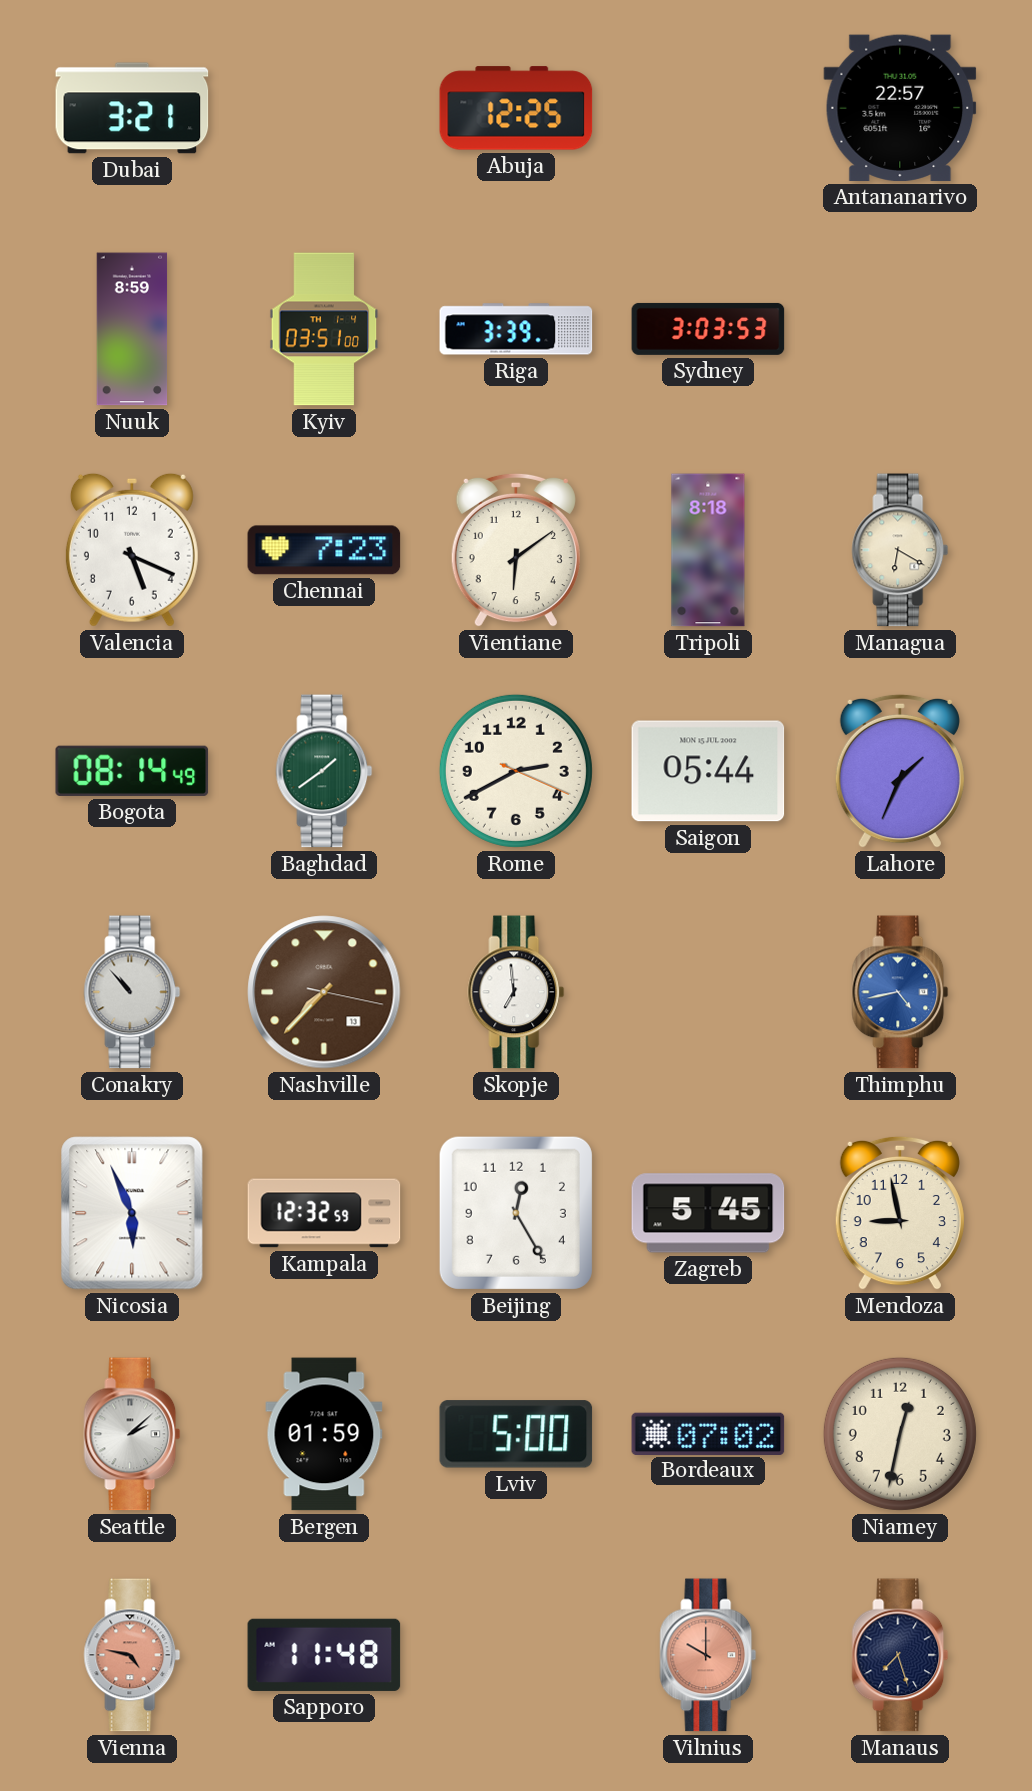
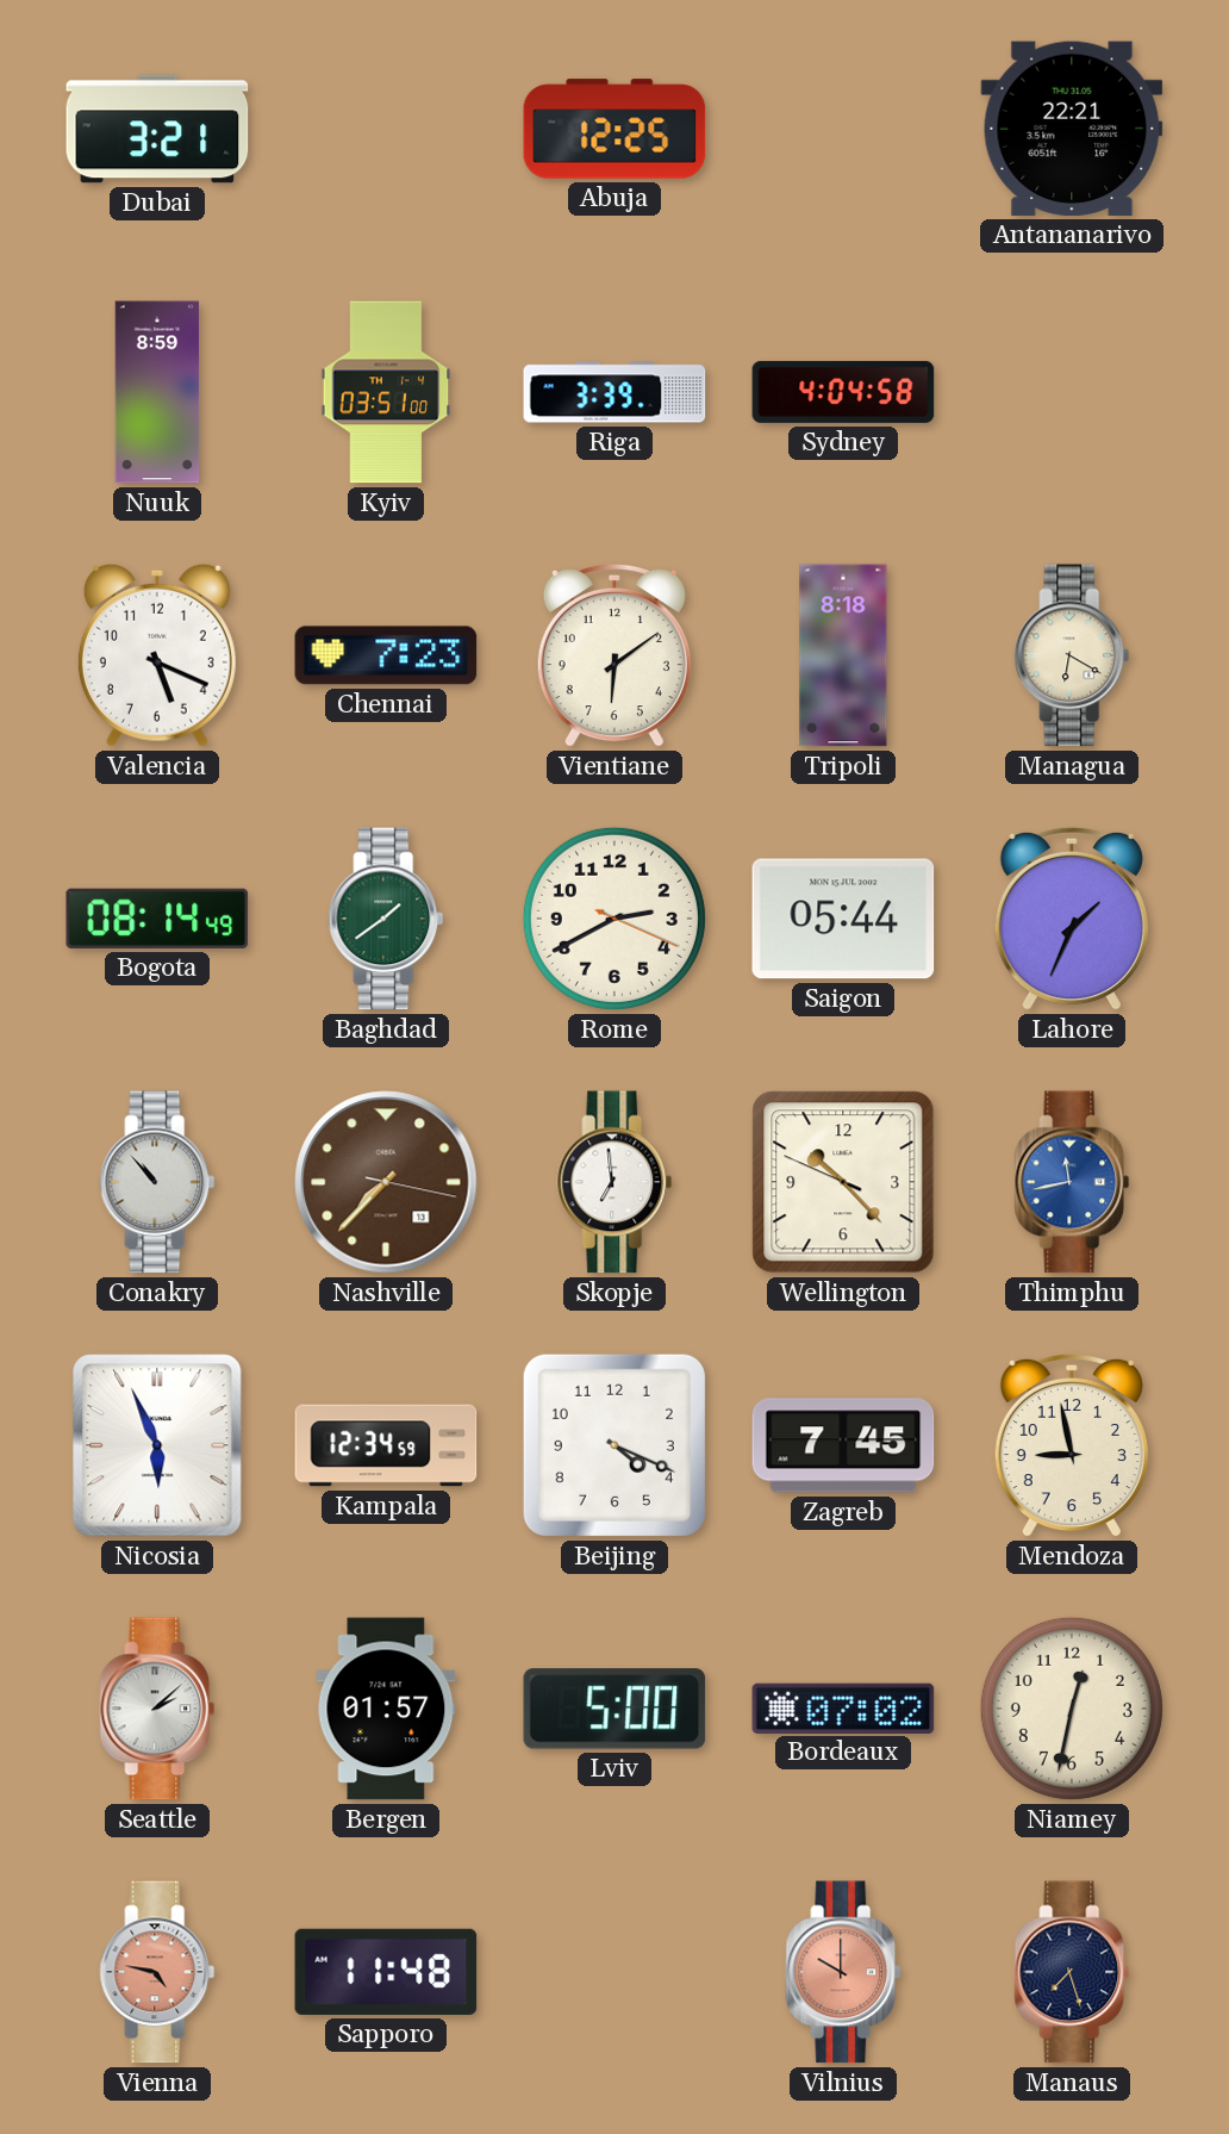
Antananarivo: 22:57 -> 22:21
Sydney: 3:03 -> 4:04
Wellington: none -> 10:22
Thimphu: 4:43 -> 11:43
Kampala: 12:32 -> 12:34
Beijing: 12:25 -> 4:19
Zagreb: 5:45 -> 7:45
Bergen: 01:59 -> 01:57
